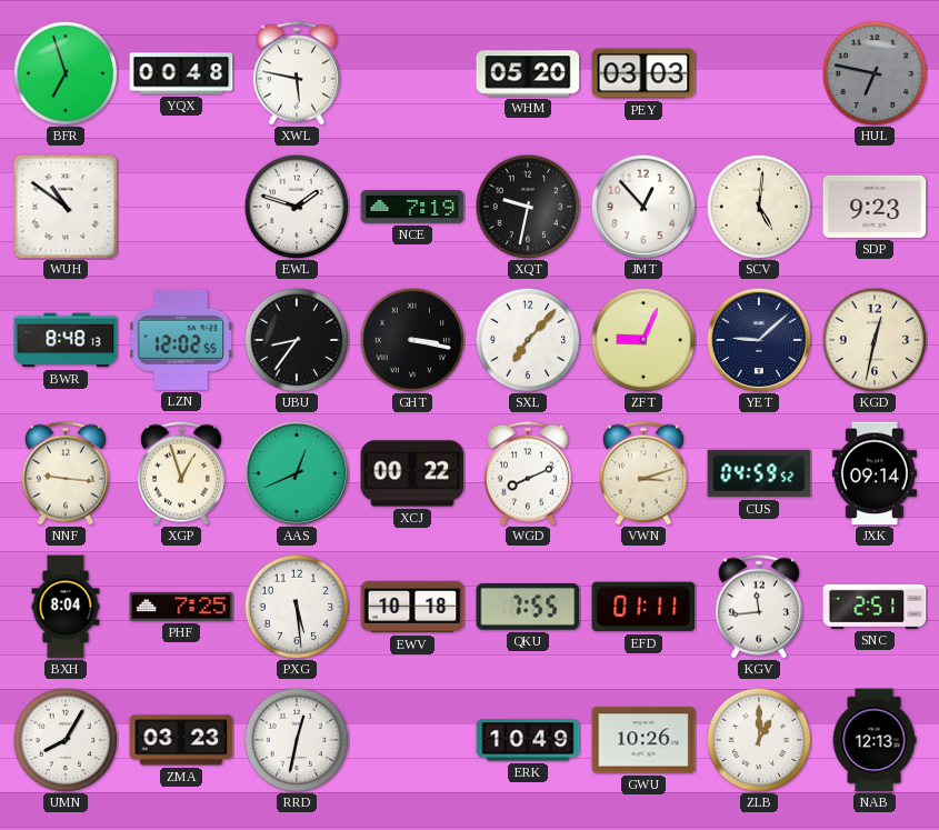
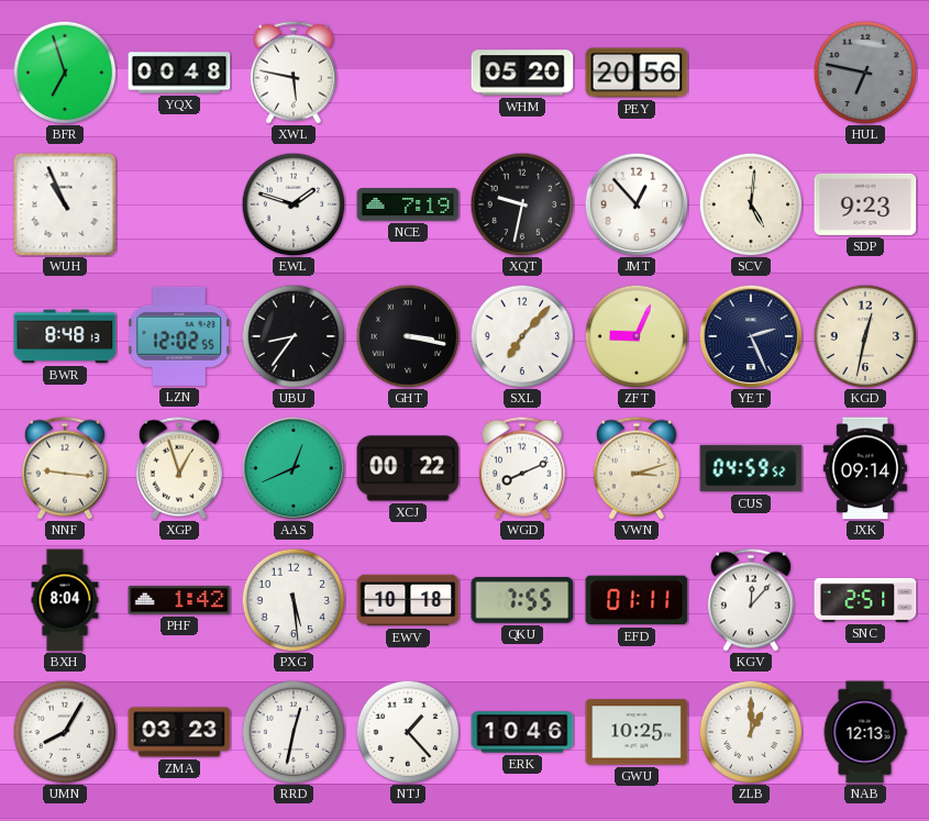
PEY: 03:03 -> 20:56
WUH: 10:51 -> 10:56
YET: 9:08 -> 2:26
PHF: 7:25 -> 1:42
KGV: 11:44 -> 12:07
NTJ: none -> 1:23
ERK: 10:49 -> 10:46
GWU: 10:26 -> 10:25
